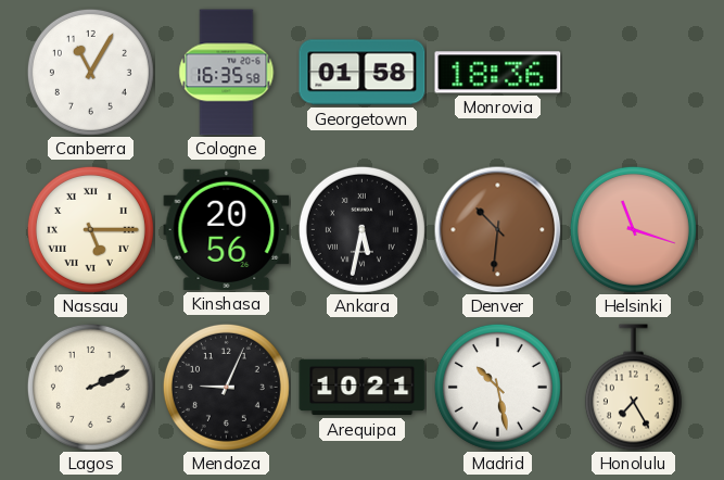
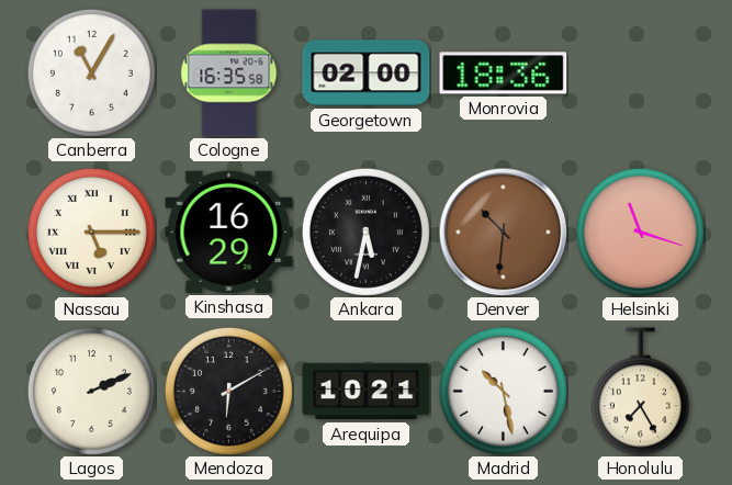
Georgetown: 01:58 -> 02:00
Kinshasa: 20:56 -> 16:29
Mendoza: 9:04 -> 6:10
